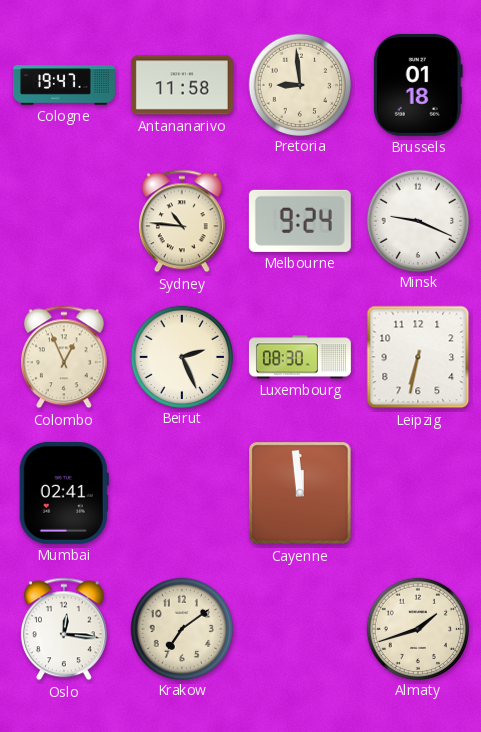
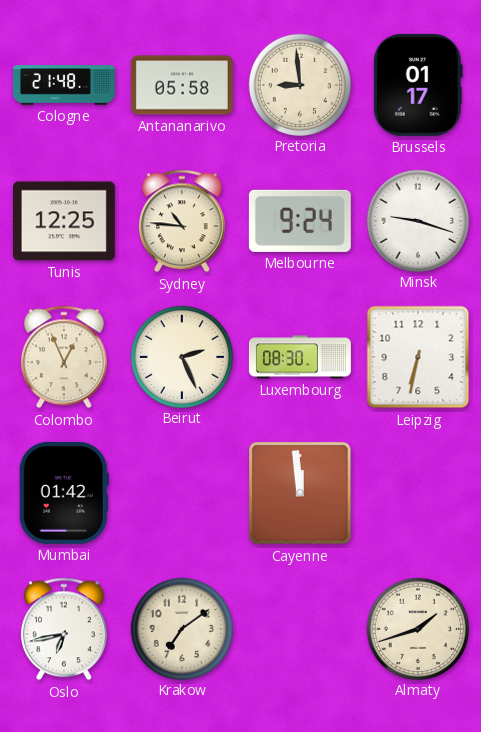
Cologne: 19:47 -> 21:48
Antananarivo: 11:58 -> 05:58
Brussels: 01:18 -> 01:17
Tunis: none -> 12:25
Minsk: 9:19 -> 9:18
Mumbai: 02:41 -> 01:42
Oslo: 12:16 -> 6:43
